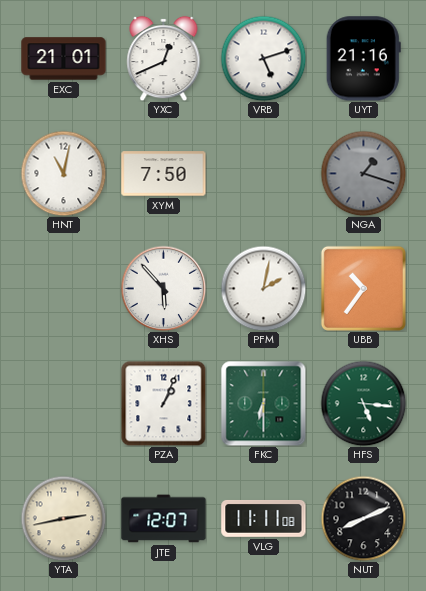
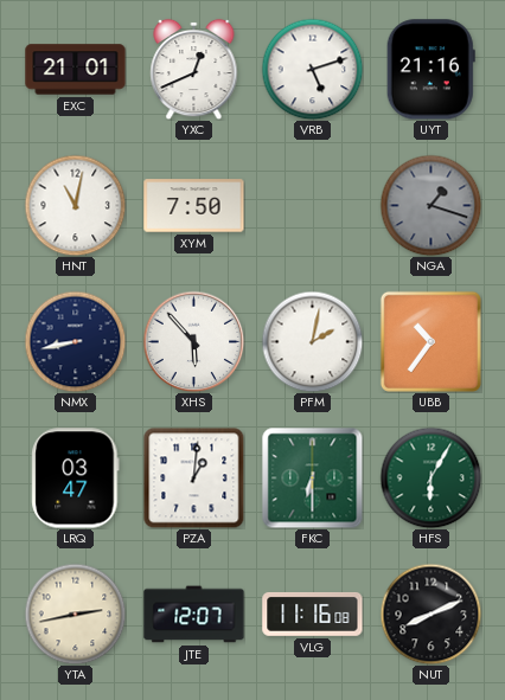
NMX: none -> 8:43
LRQ: none -> 03:47
PZA: 1:04 -> 1:01
HFS: 5:16 -> 6:05
VLG: 11:11 -> 11:16
